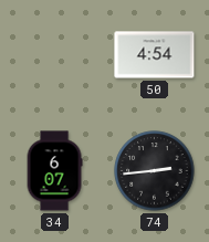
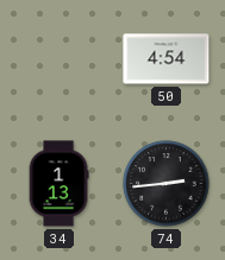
34: 6:07 -> 1:13
